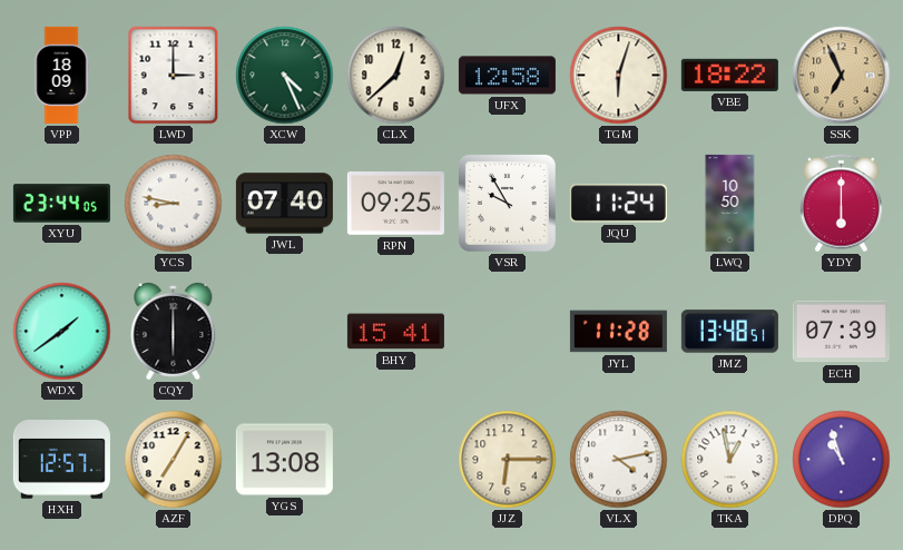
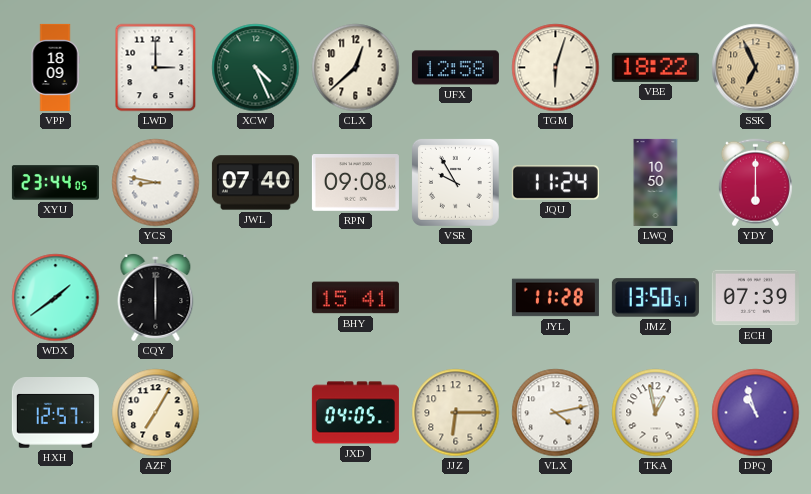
RPN: 09:25 -> 09:08
JMZ: 13:48 -> 13:50
YGS: 13:08 -> none
JXD: none -> 04:05
